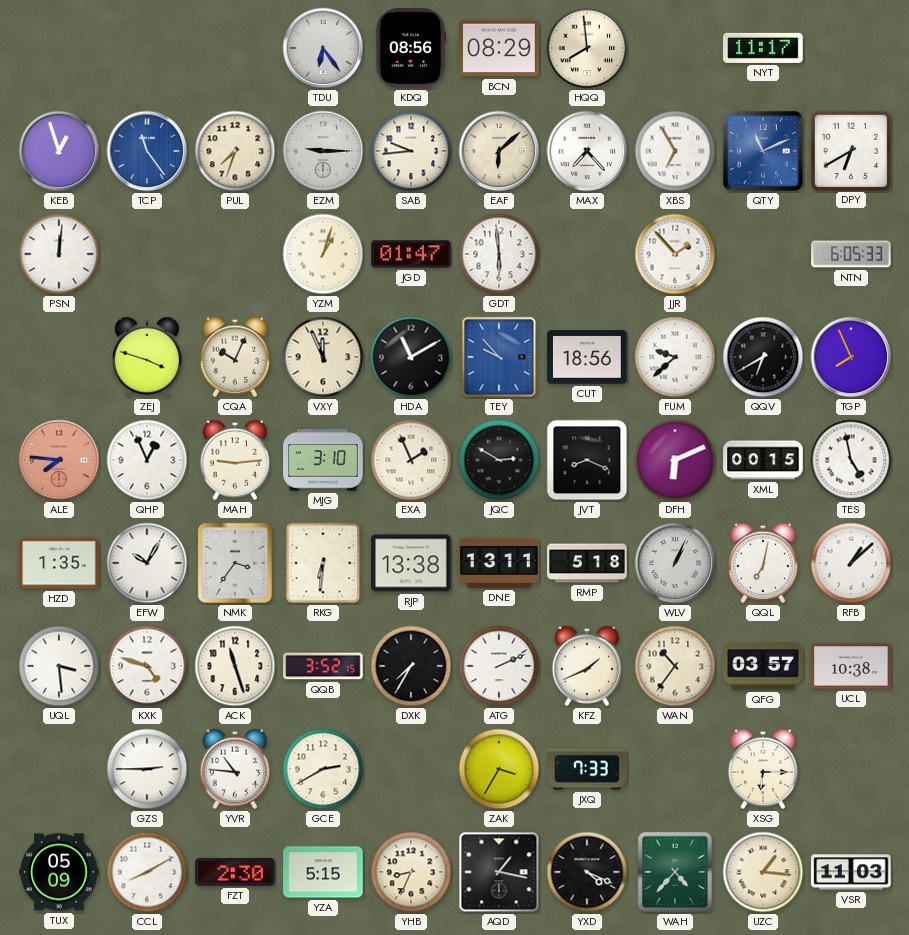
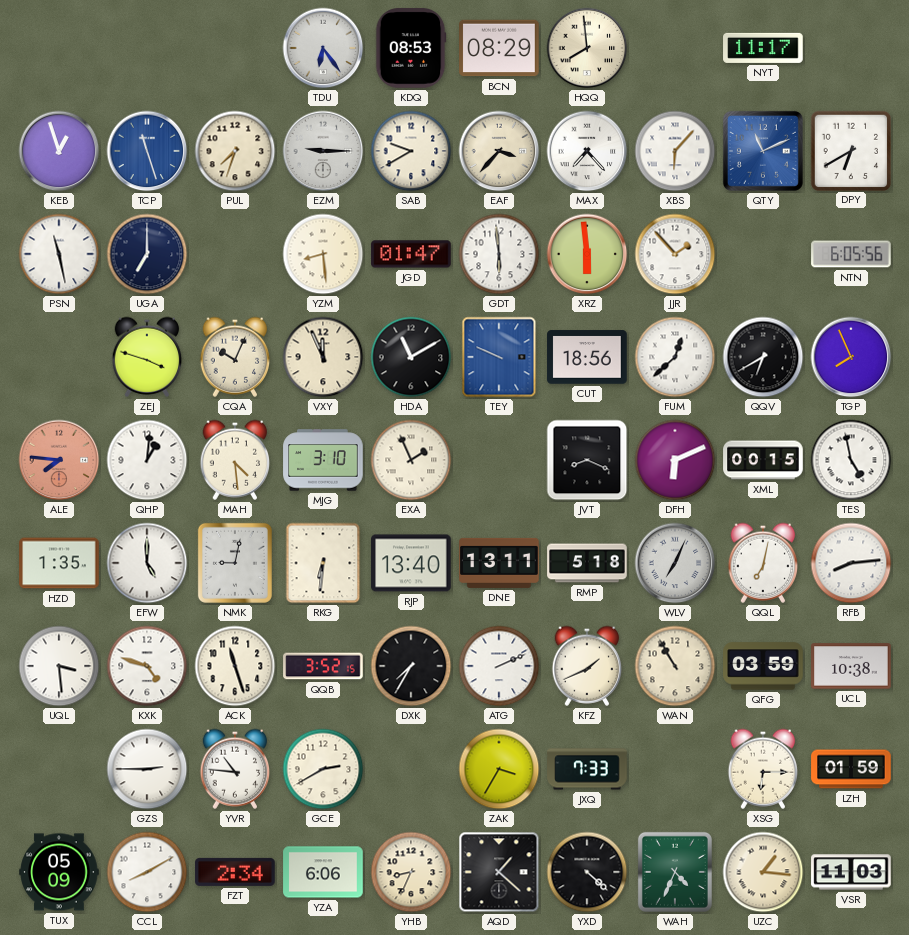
KDQ: 08:56 -> 08:53
TCP: 11:24 -> 11:27
SAB: 9:44 -> 9:40
EAF: 6:08 -> 3:37
XBS: 6:55 -> 6:07
PSN: 12:01 -> 11:28
UGA: none -> 7:00
YZM: 1:03 -> 8:29
XRZ: none -> 5:59
NTN: 6:05:33 -> 6:05:56
TEY: 9:53 -> 9:49
FUM: 9:38 -> 12:38
QHP: 12:56 -> 1:01
MAH: 9:14 -> 4:29
JQC: 2:50 -> none
EFW: 10:05 -> 5:00
NMK: 3:36 -> 9:02
RJP: 13:38 -> 13:40
WLV: 1:04 -> 7:04
RFB: 1:08 -> 8:14
WAN: 10:36 -> 10:55
QFG: 03:57 -> 03:59
LZH: none -> 01:59
FZT: 2:30 -> 2:34
YZA: 5:15 -> 6:06
AQD: 1:17 -> 1:22
YXD: 4:19 -> 4:22
WAH: 4:37 -> 4:34
